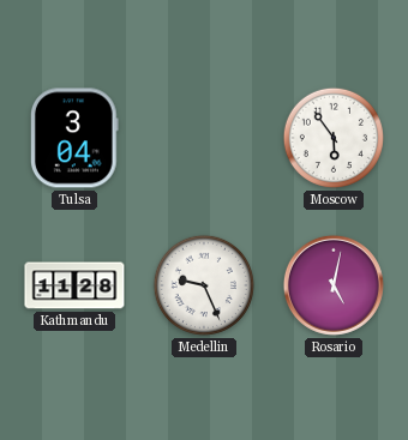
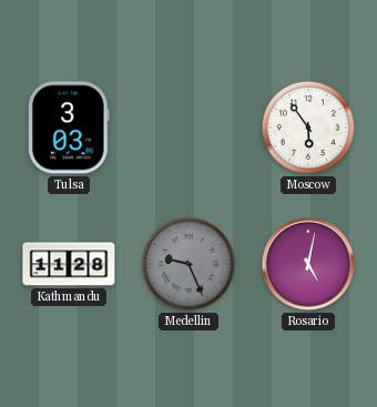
Tulsa: 3:04 -> 3:03
Medellin dial: white -> grey
